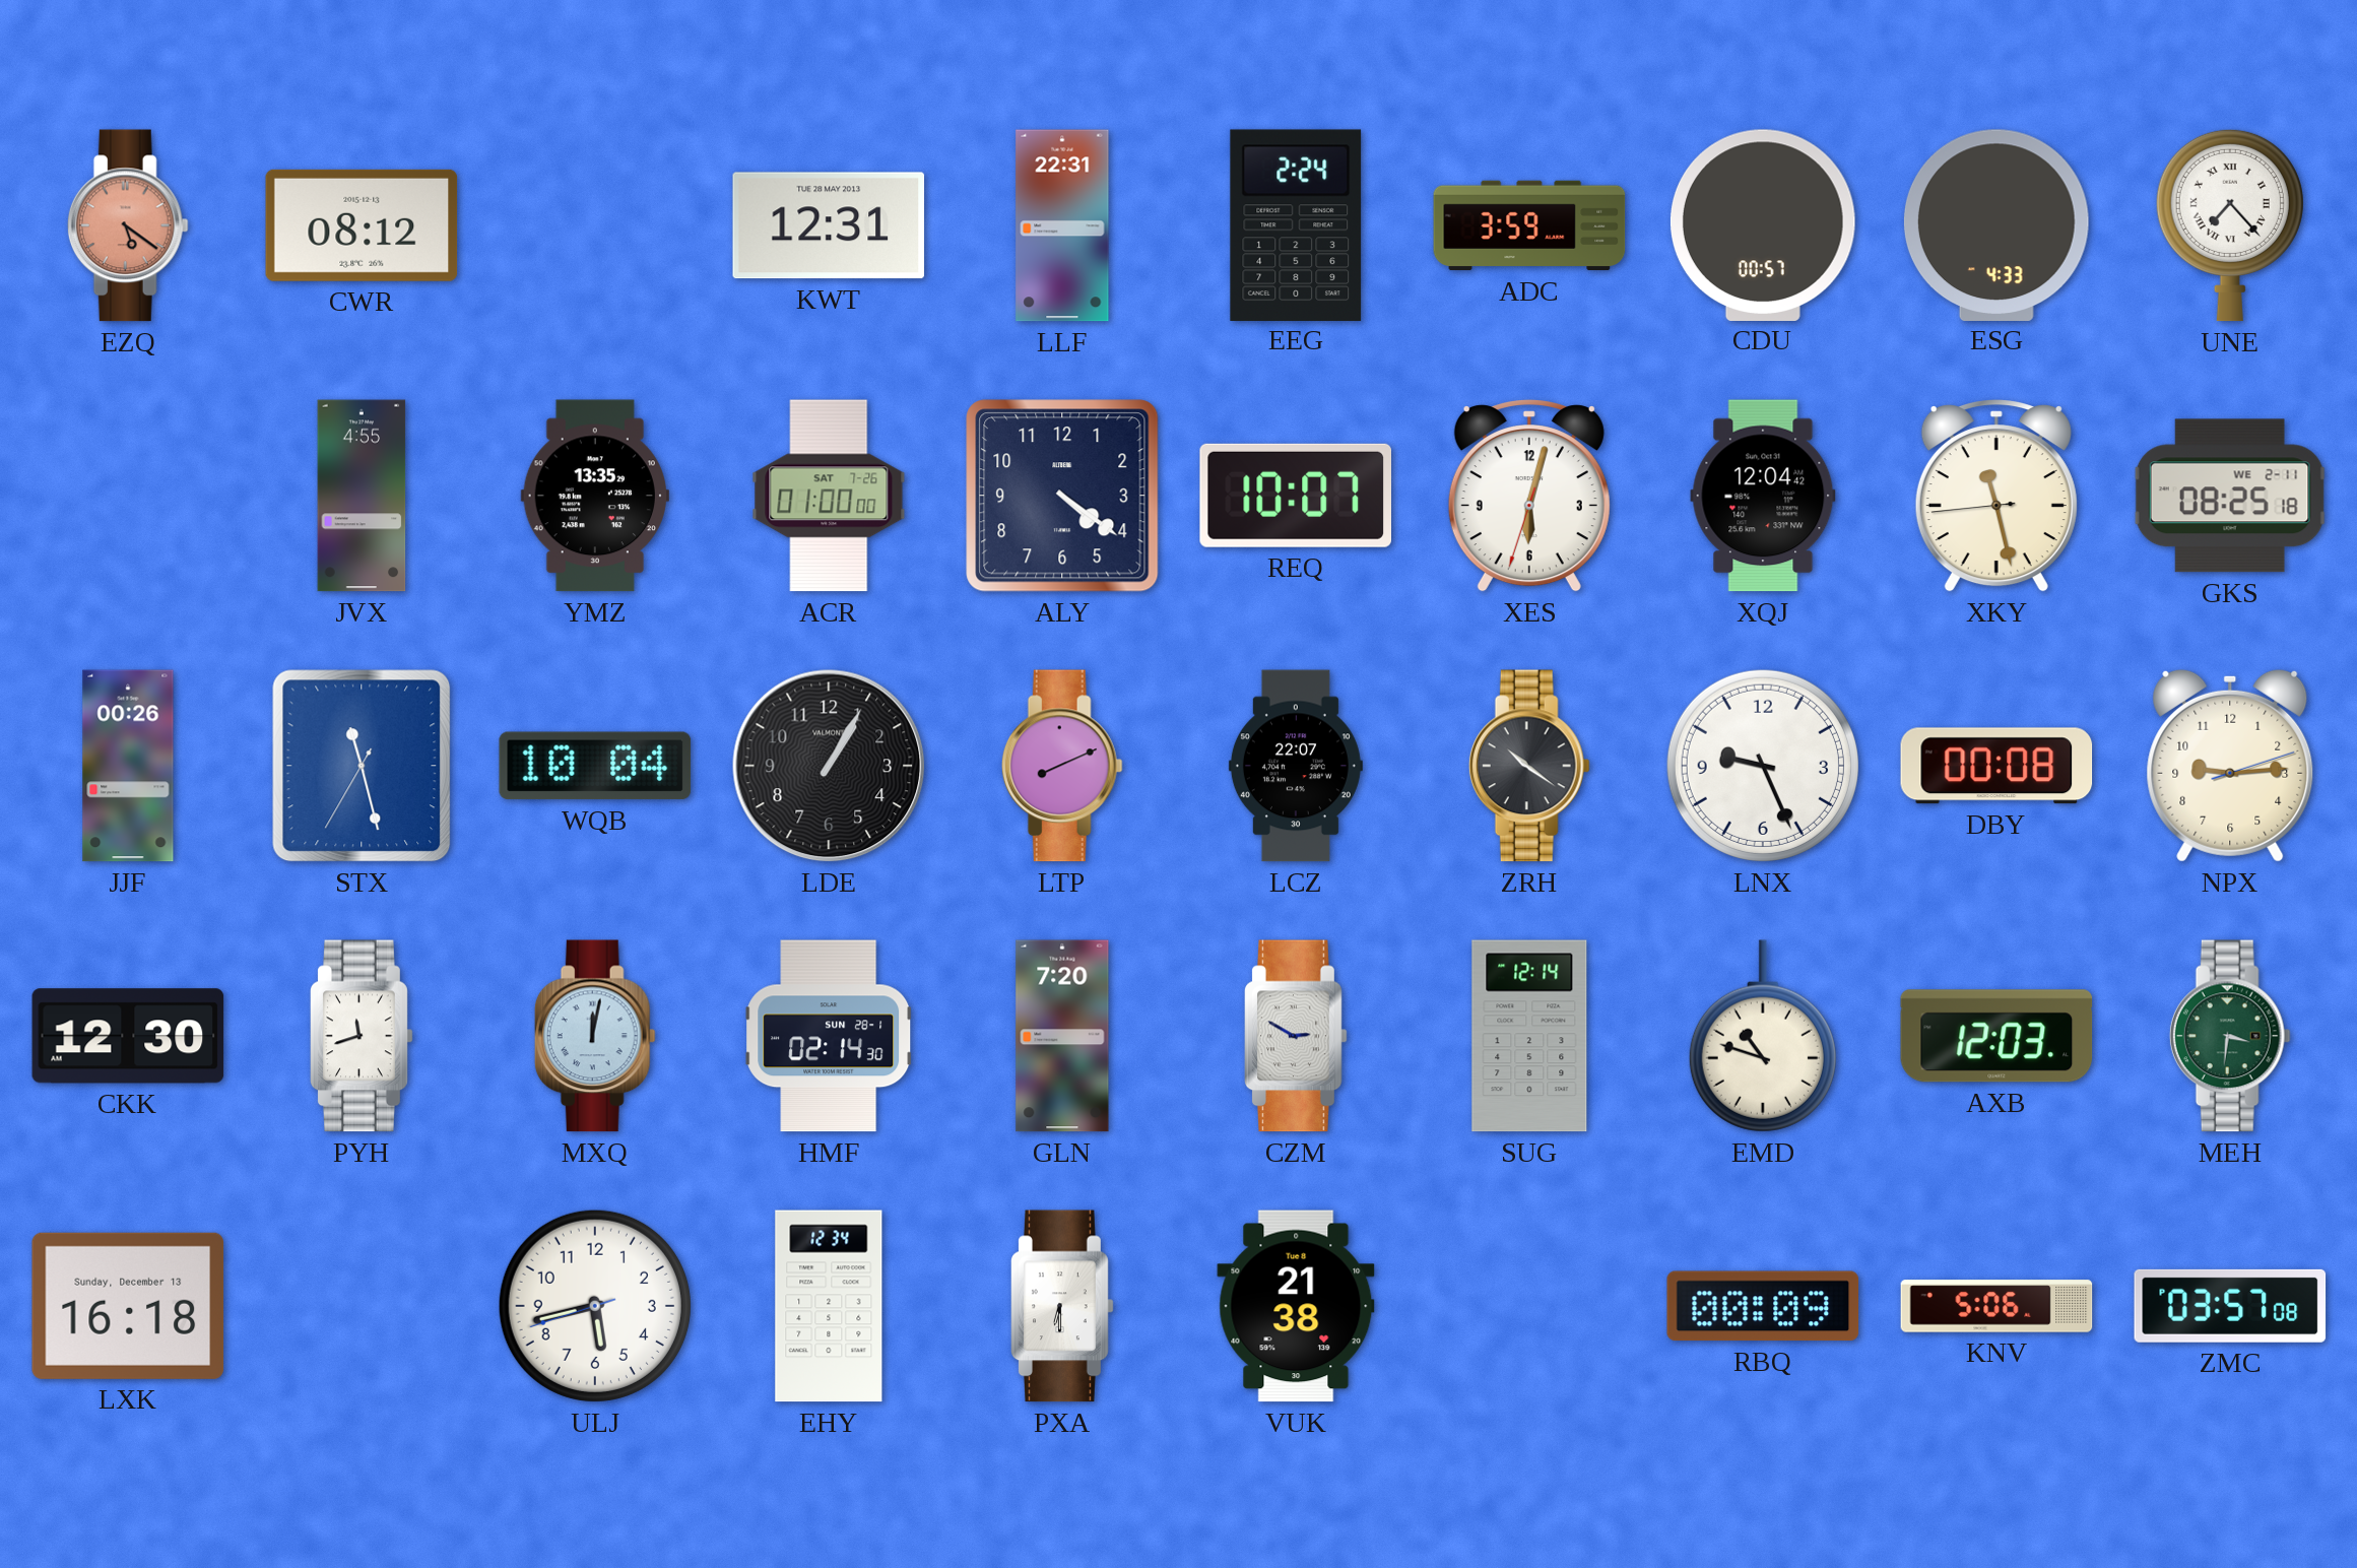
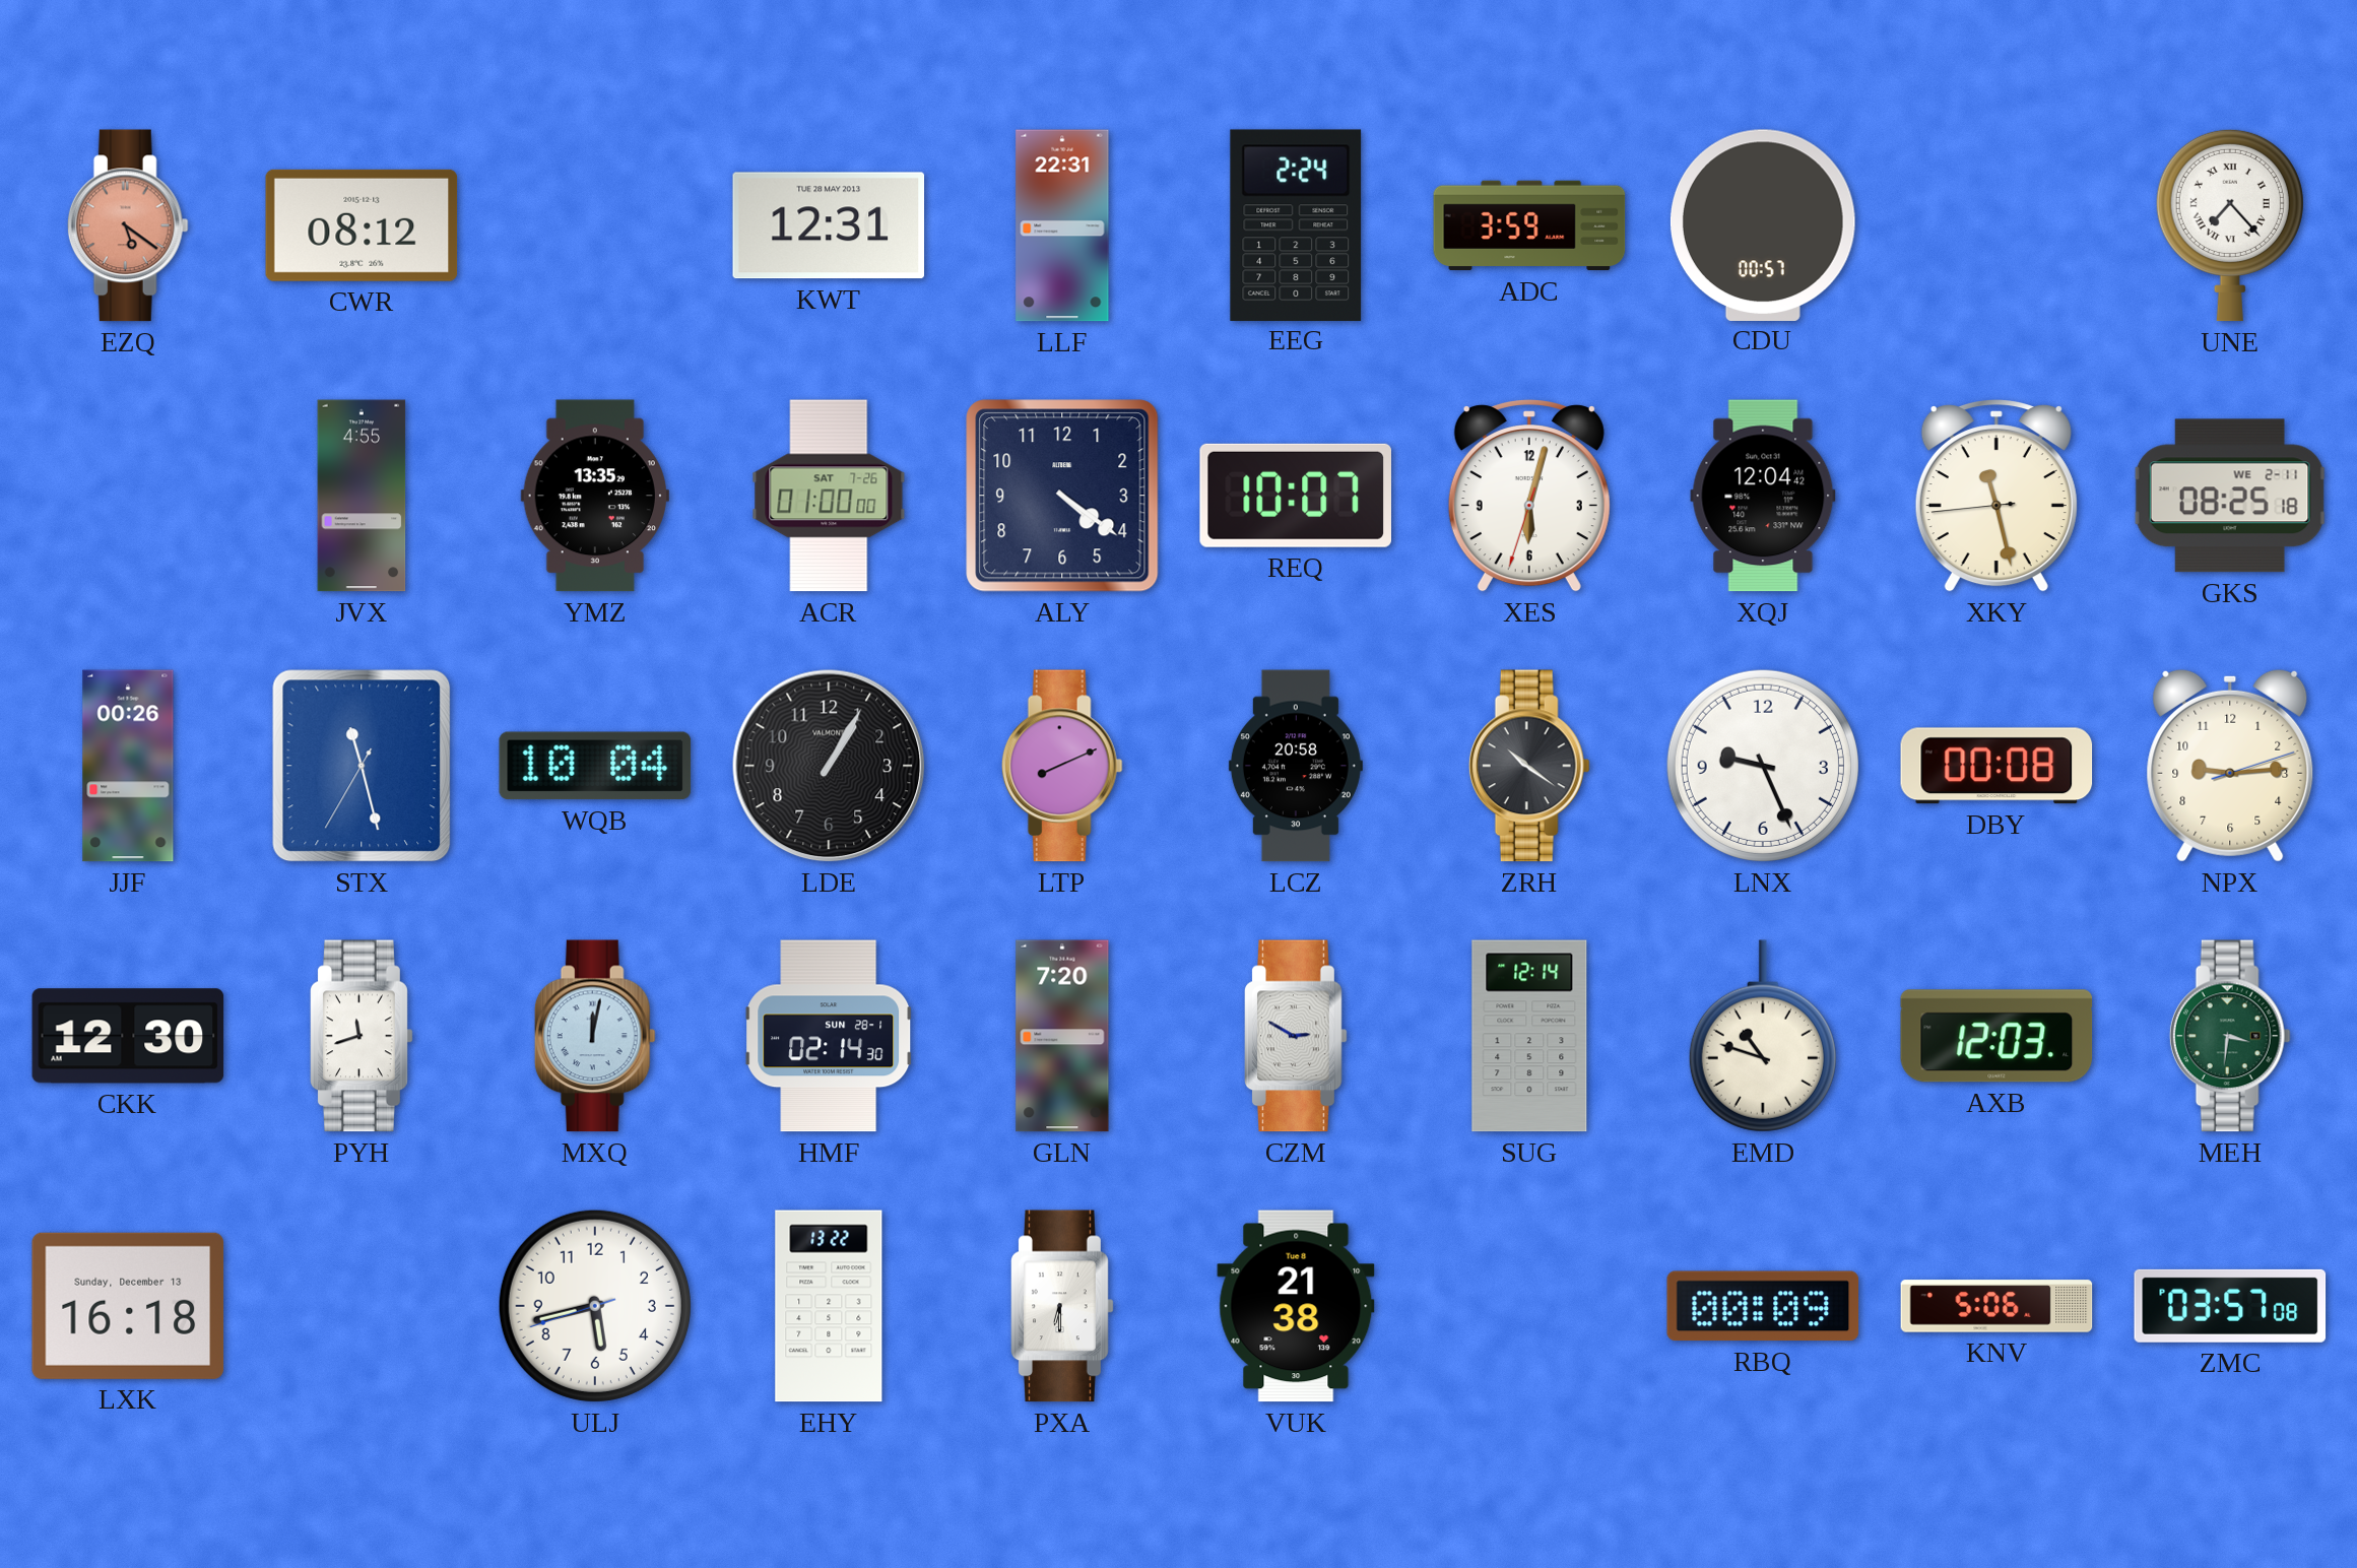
ESG: 4:33 -> none
LCZ: 22:07 -> 20:58
EHY: 12:34 -> 13:22
